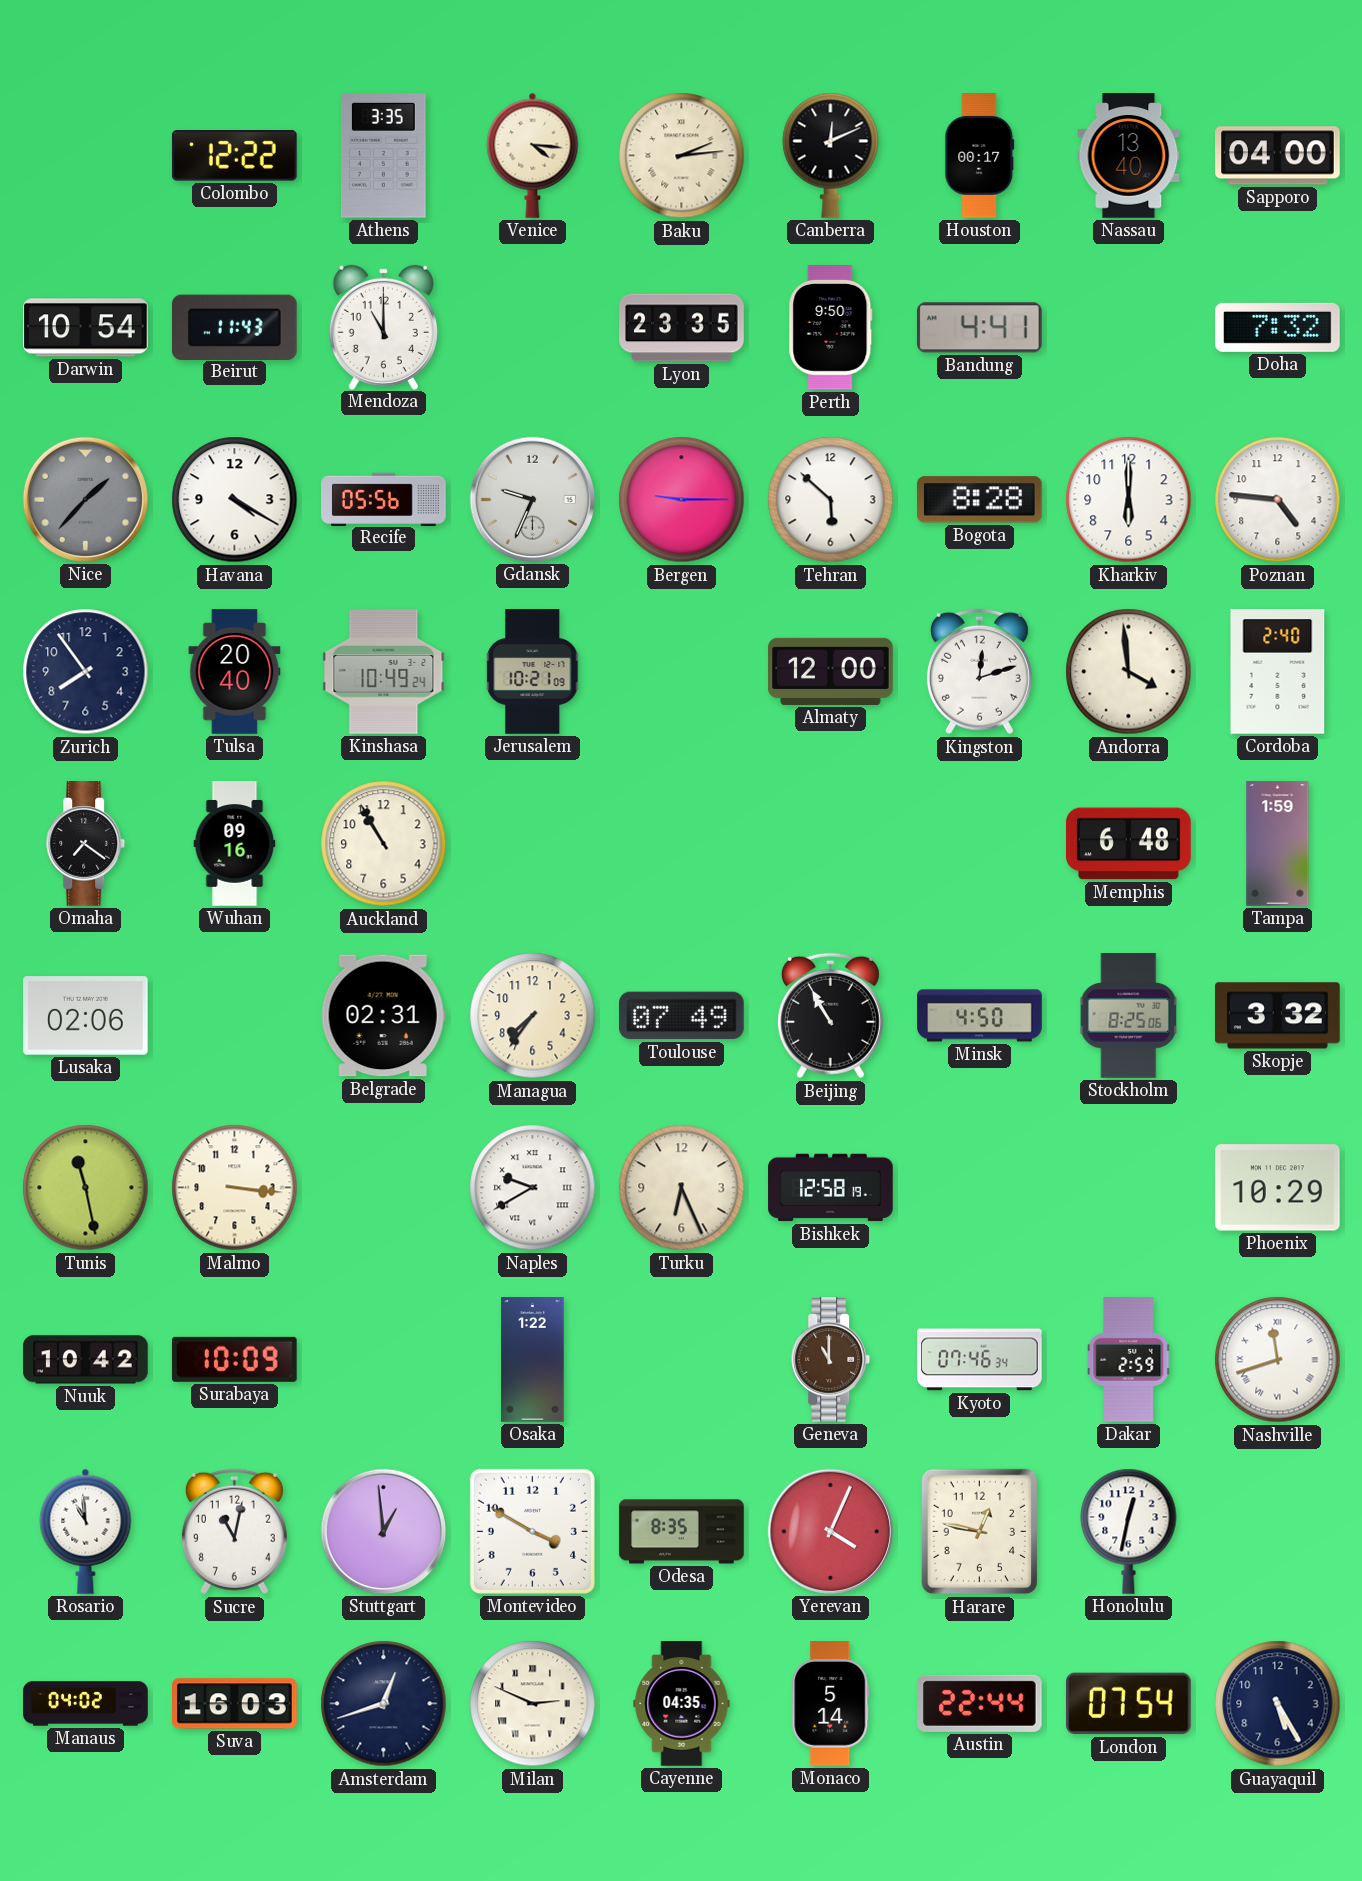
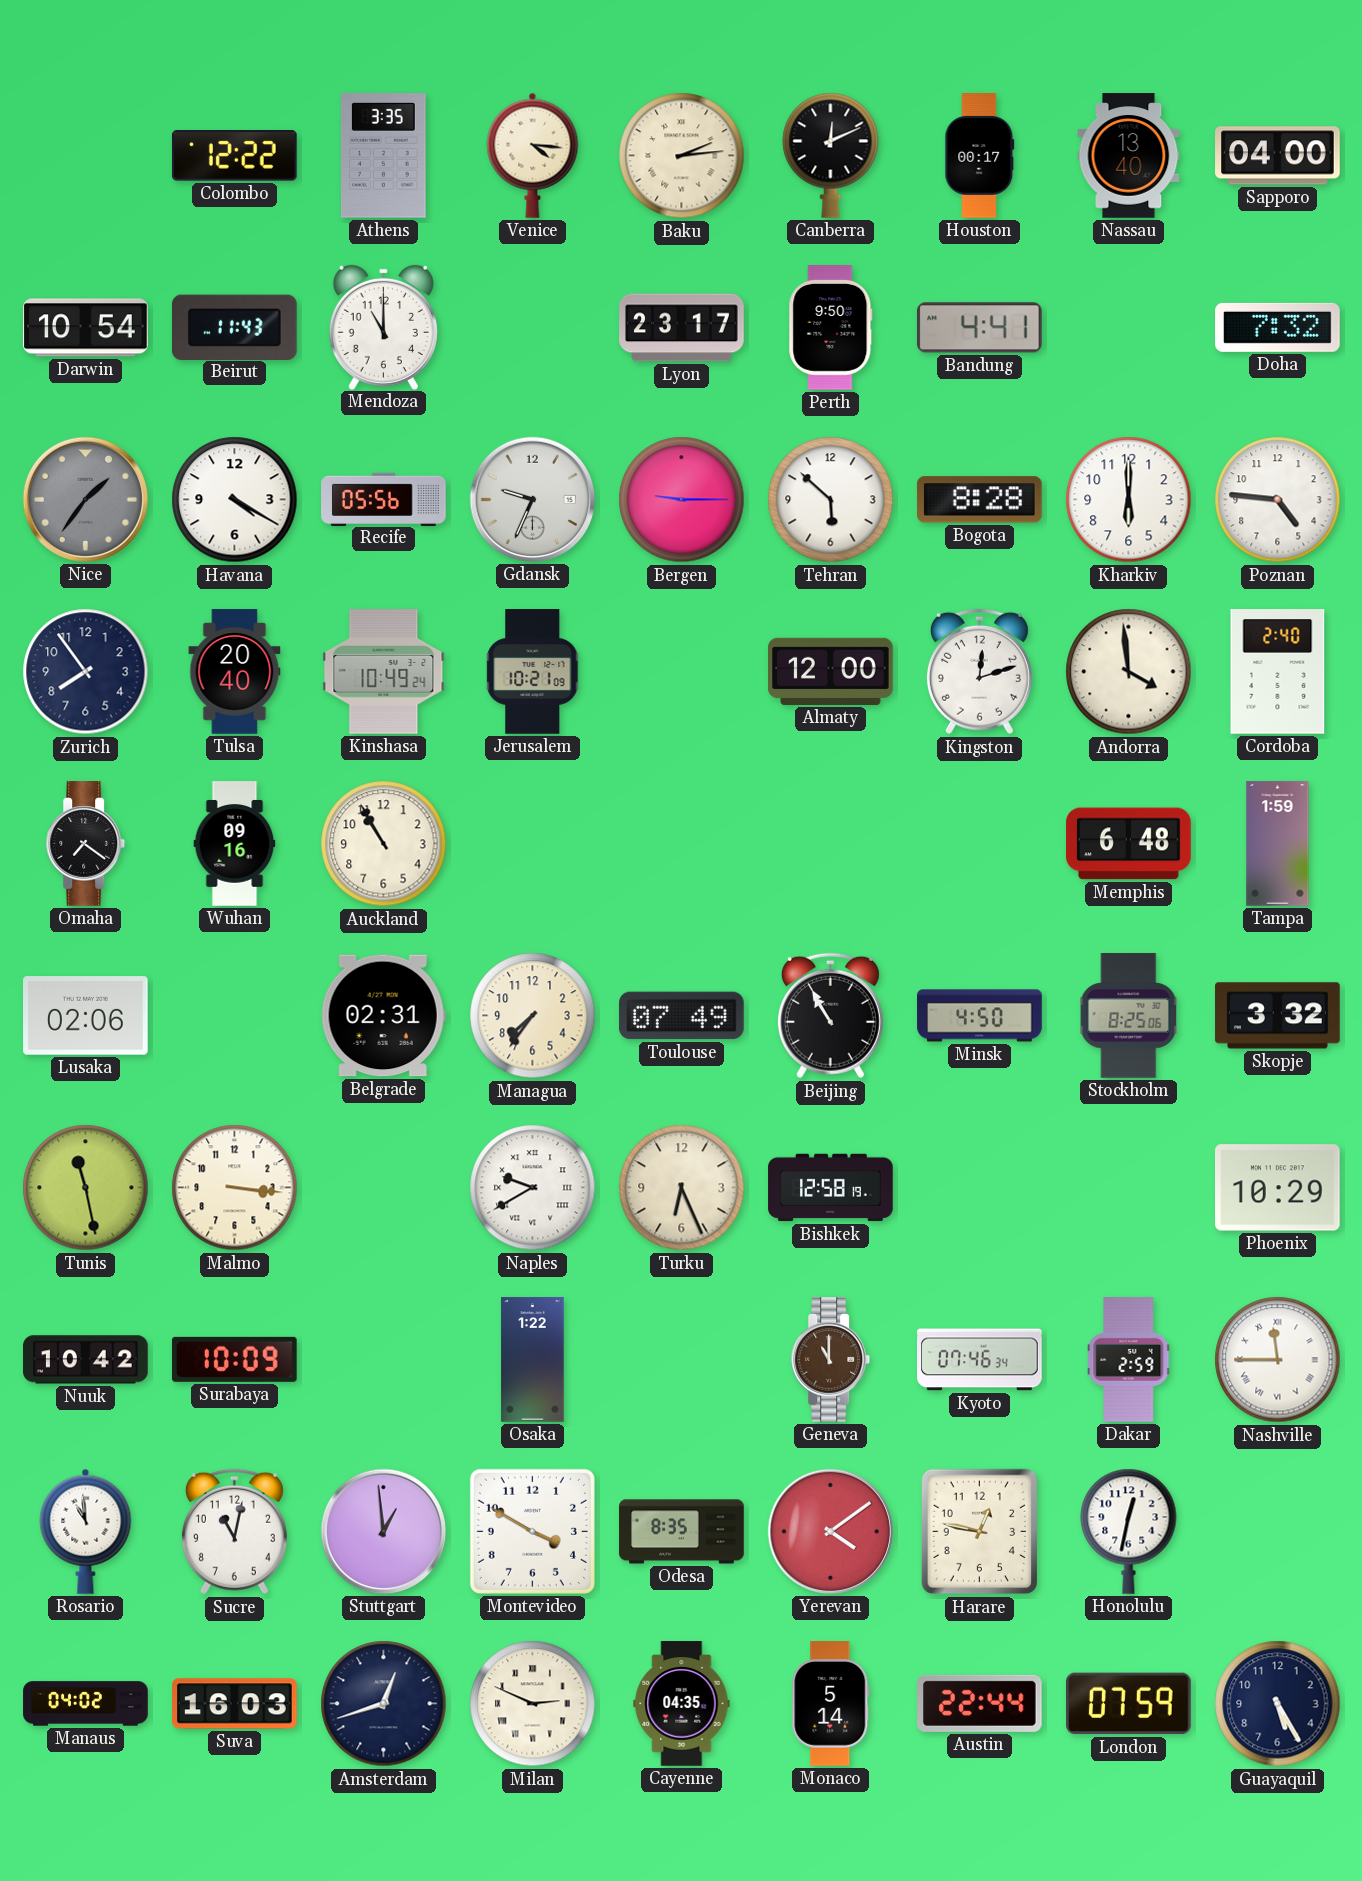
Lyon: 23:35 -> 23:17
Nice: 1:37 -> 1:36
Nashville: 11:42 -> 11:45
Yerevan: 4:04 -> 4:09
London: 07:54 -> 07:59
